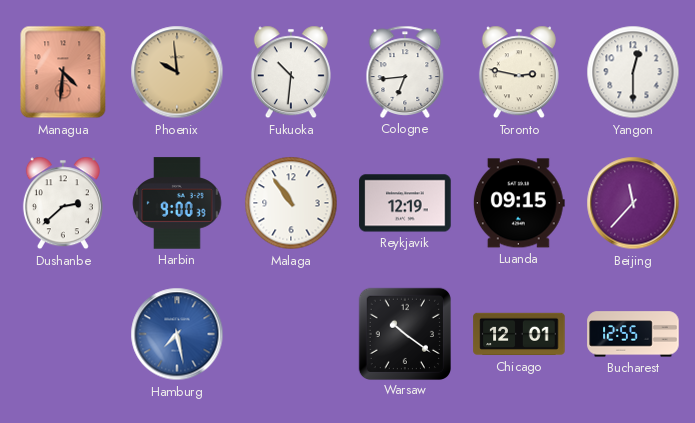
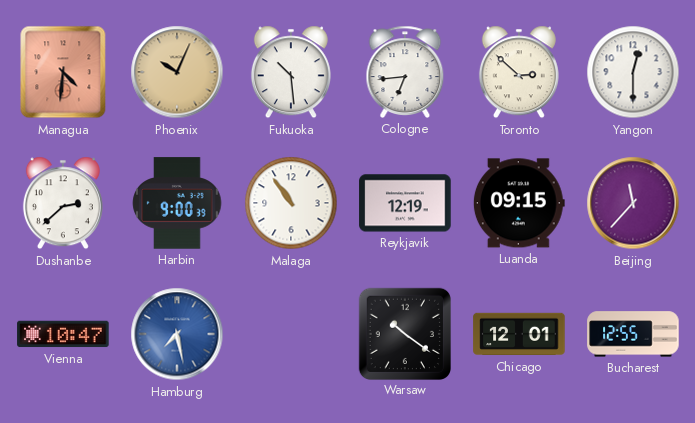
Phoenix: 9:59 -> 10:04
Fukuoka: 10:31 -> 10:29
Toronto: 2:47 -> 2:52
Vienna: none -> 10:47
